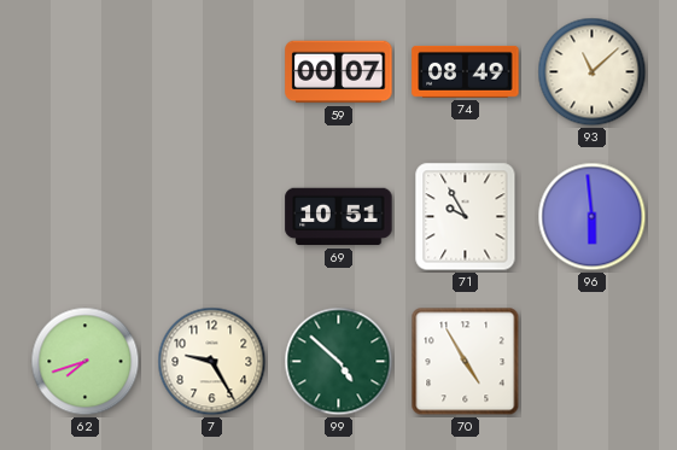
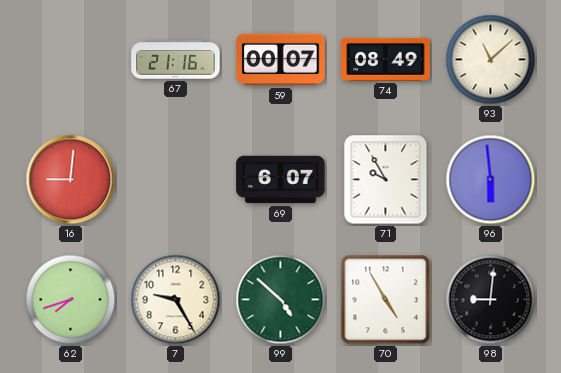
67: none -> 21:16
16: none -> 9:01
69: 10:51 -> 6:07
98: none -> 9:01
